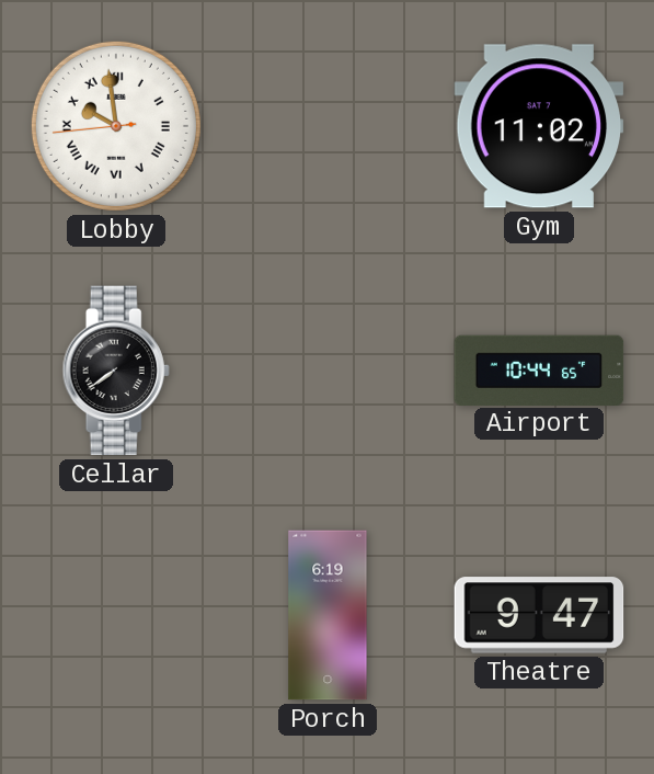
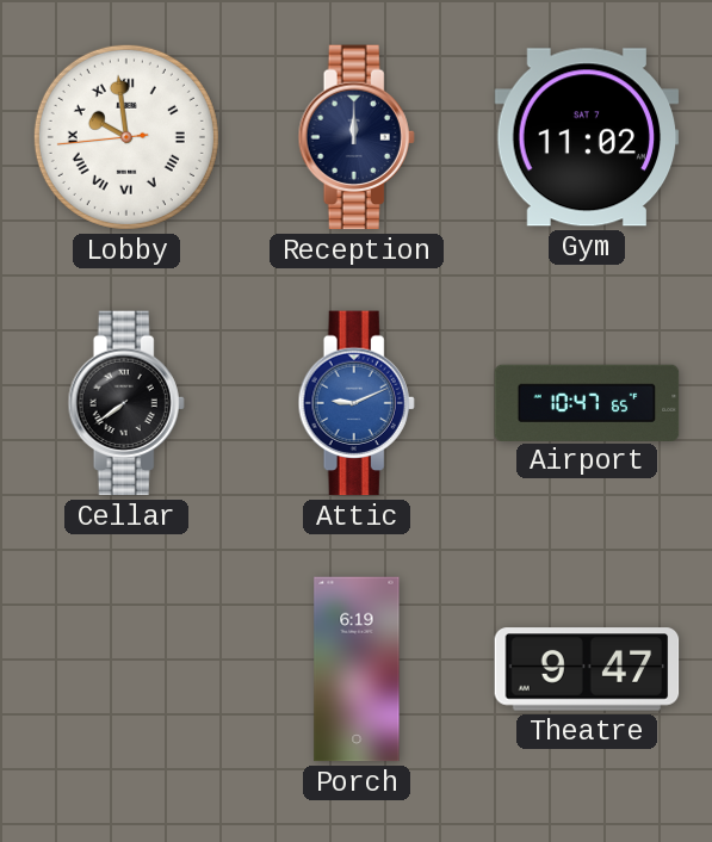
Reception: none -> 12:00
Attic: none -> 9:11
Airport: 10:44 -> 10:47
